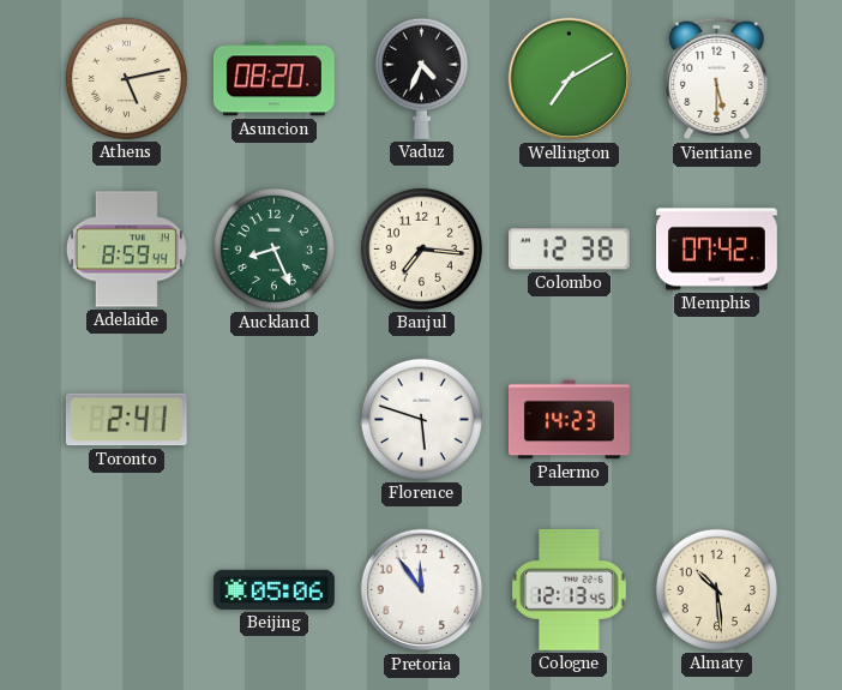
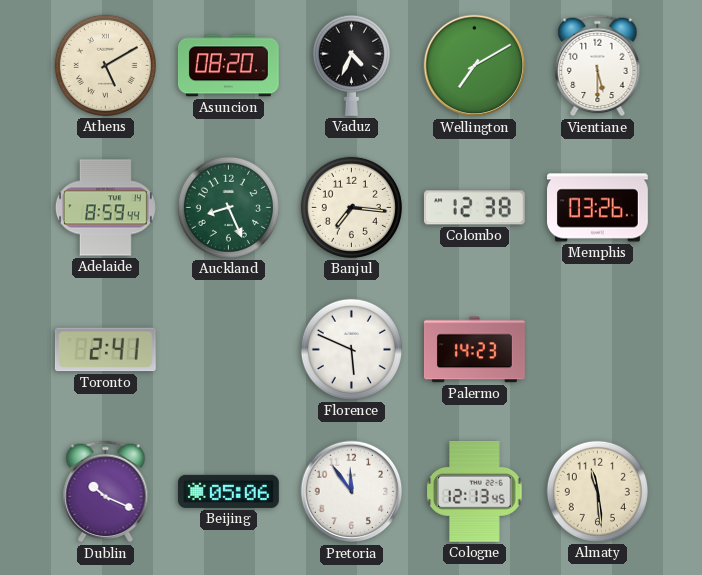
Athens: 5:13 -> 5:10
Memphis: 07:42 -> 03:26
Florence: 5:48 -> 5:49
Dublin: none -> 10:19
Almaty: 10:29 -> 11:29
